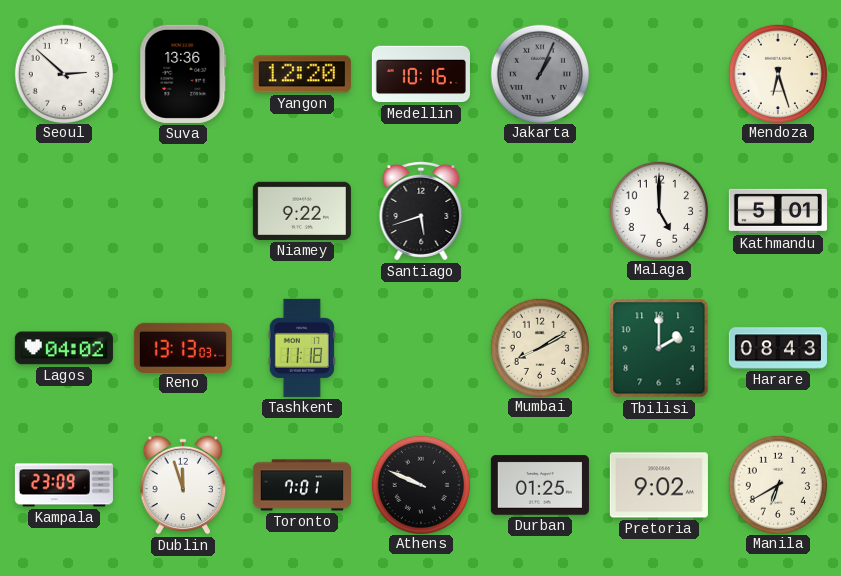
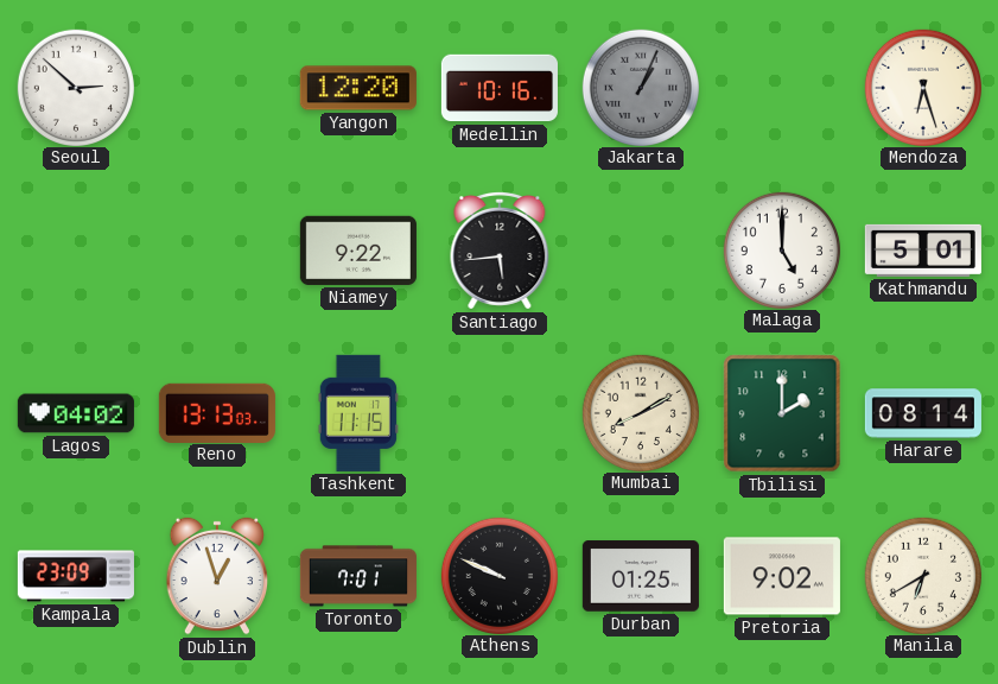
Suva: 13:36 -> none
Santiago: 5:42 -> 5:44
Tashkent: 11:18 -> 11:15
Harare: 08:43 -> 08:14
Dublin: 11:57 -> 12:57
